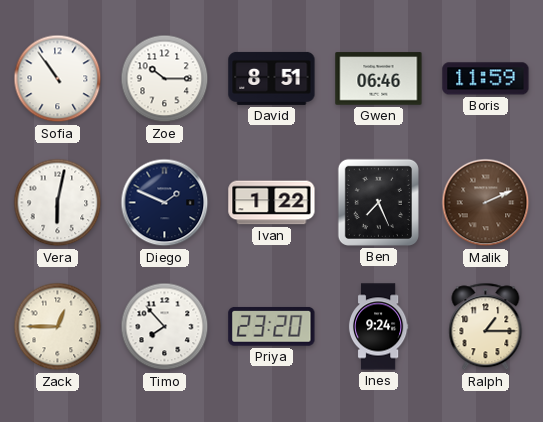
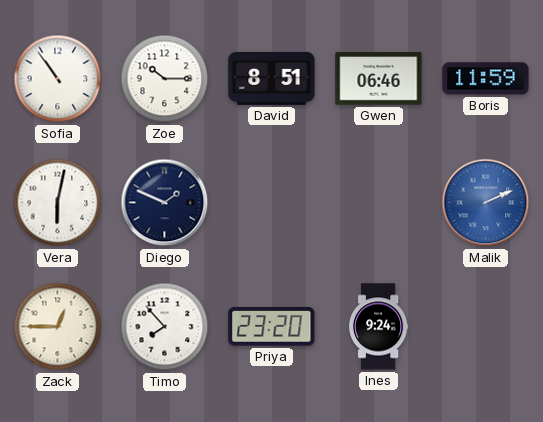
Ivan: 1:22 -> none
Ben: 7:26 -> none
Malik dial: brown -> blue
Ralph: 1:15 -> none
